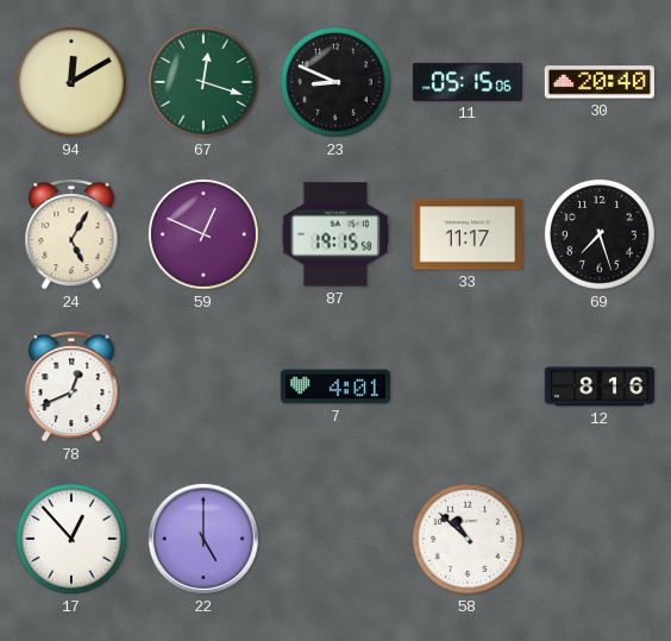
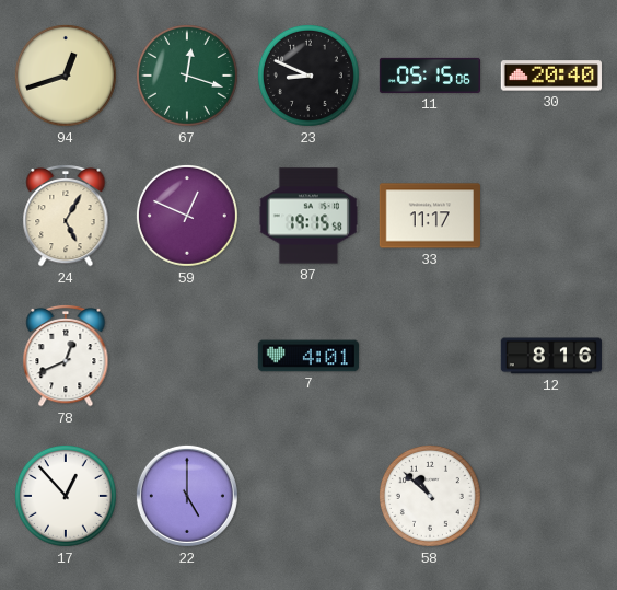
94: 12:10 -> 12:42
69: 7:27 -> none
